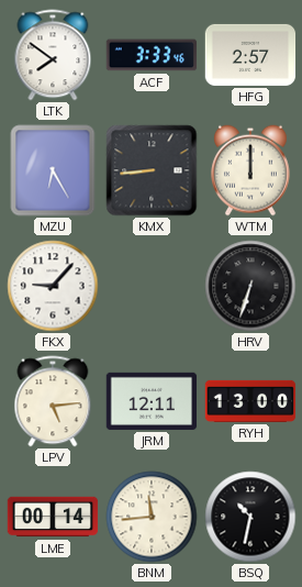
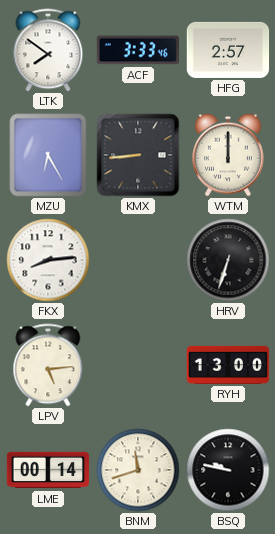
FKX: 9:07 -> 8:14
JRM: 12:11 -> none
BNM: 11:44 -> 11:42
BSQ: 10:32 -> 9:47
